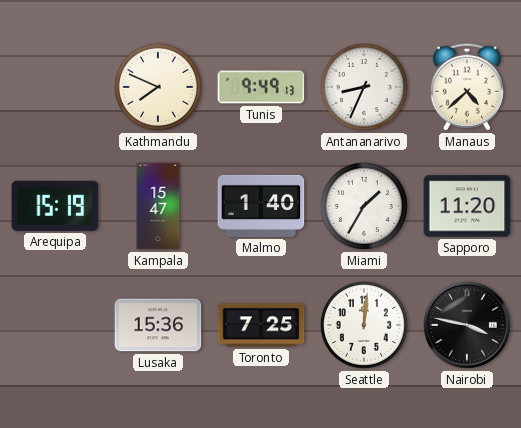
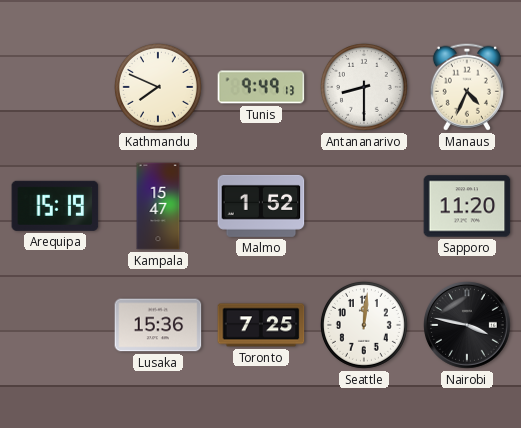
Antananarivo: 8:34 -> 8:30
Manaus: 4:38 -> 4:34
Malmo: 1:40 -> 1:52
Miami: 1:35 -> none
